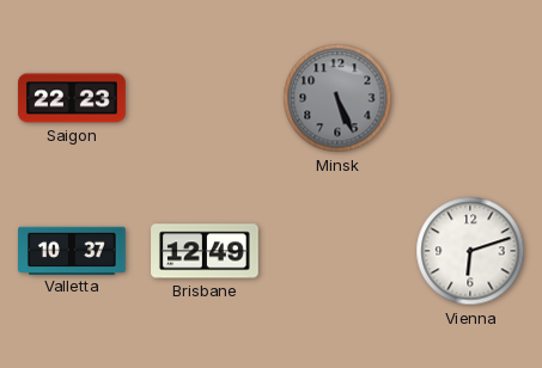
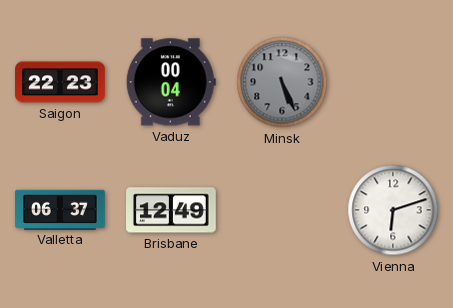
Vaduz: none -> 00:04
Valletta: 10:37 -> 06:37
